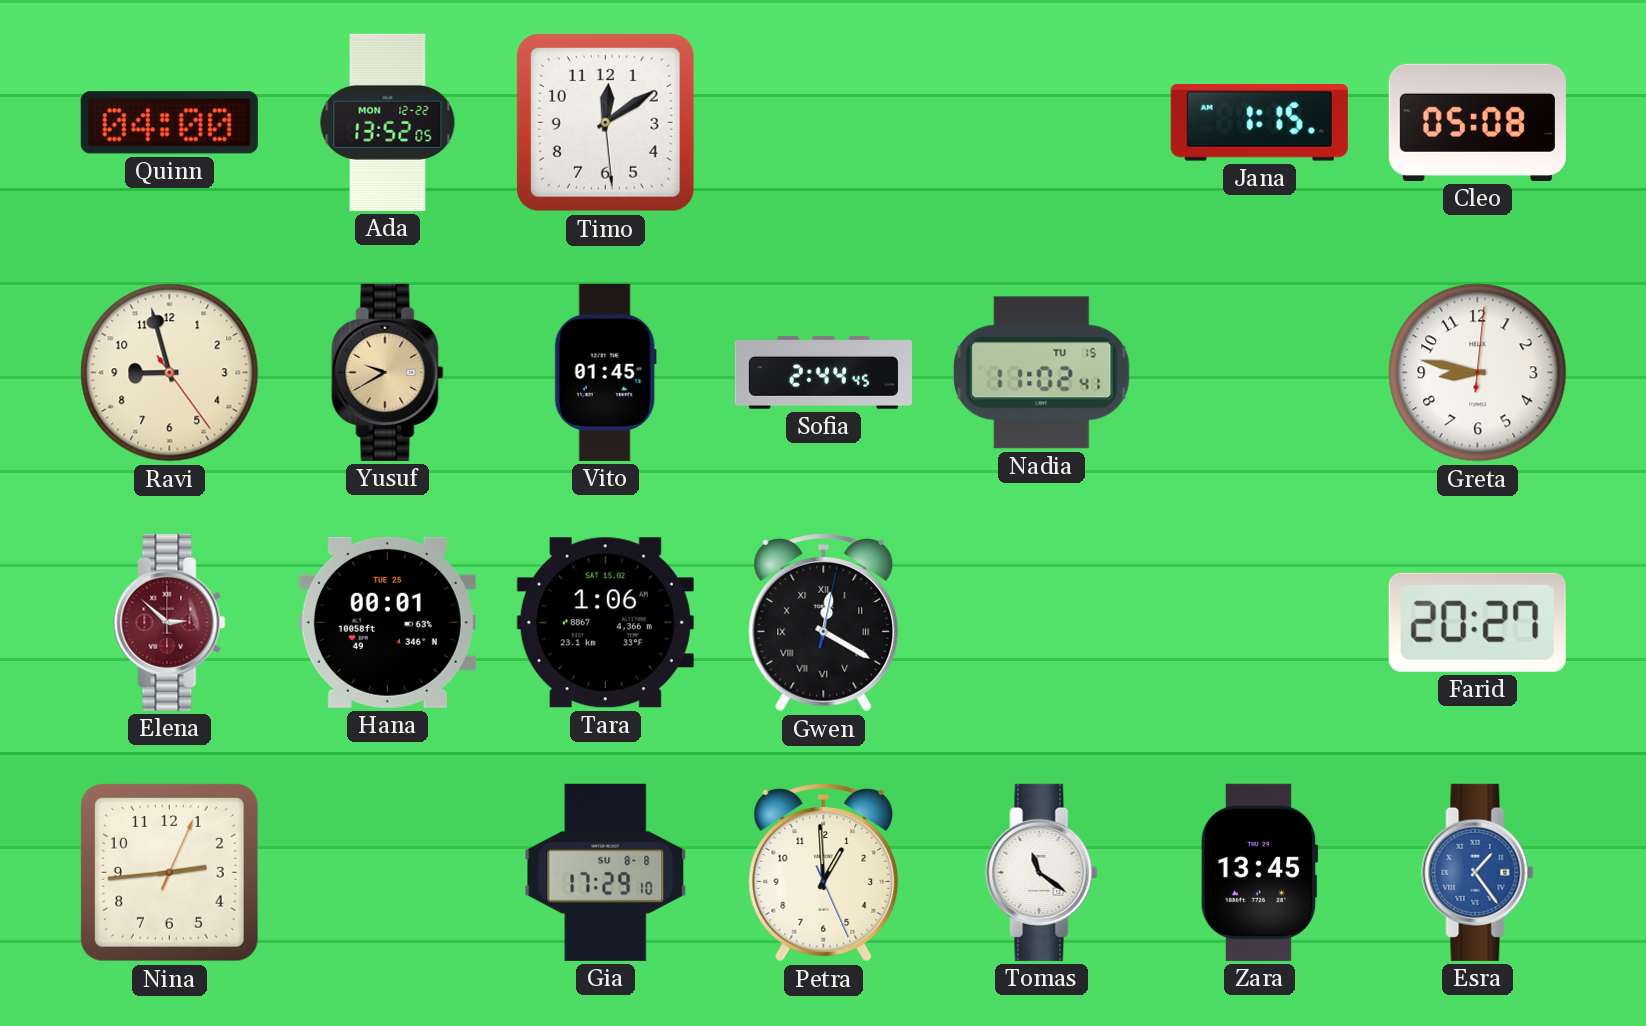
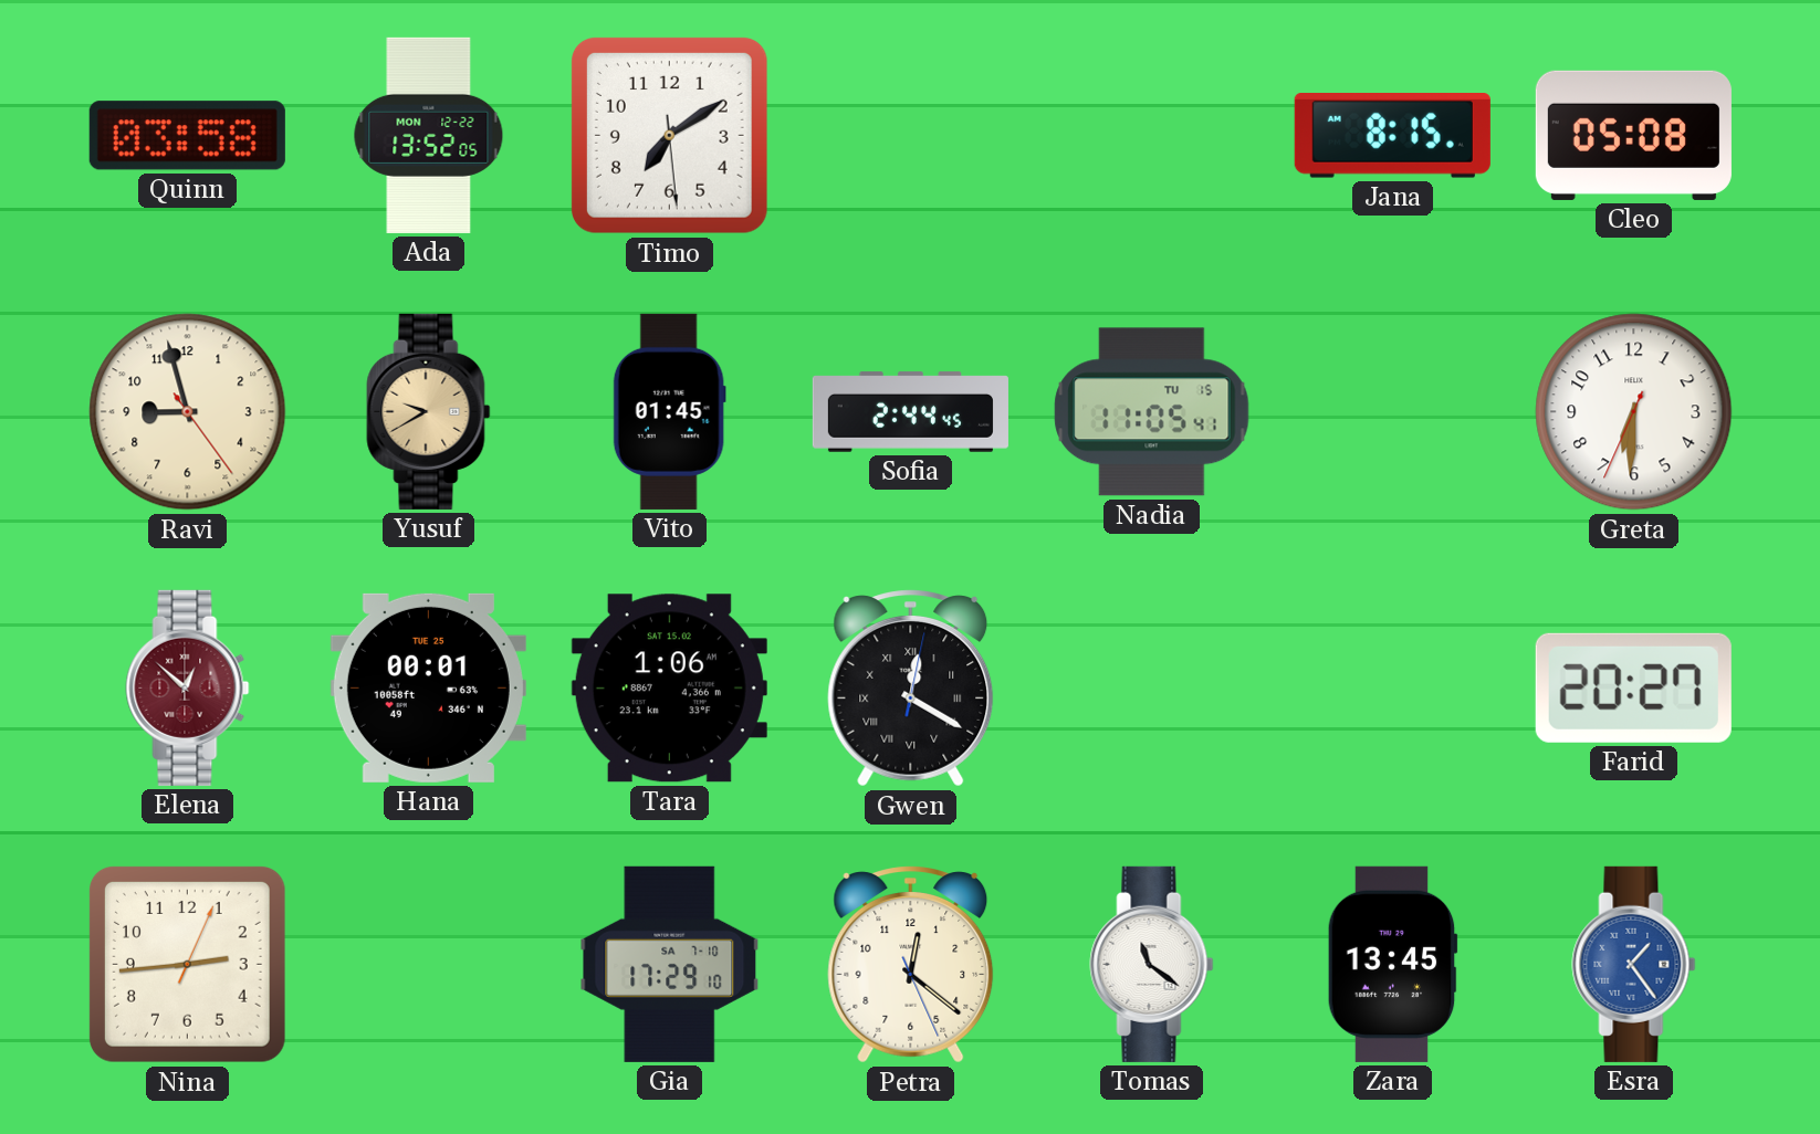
Quinn: 04:00 -> 03:58
Timo: 12:09 -> 7:09
Jana: 1:15 -> 8:15
Nadia: 11:02 -> 11:05
Greta: 8:47 -> 6:30
Elena: 2:52 -> 12:52
Gia date: SU 8-8 -> SA 7-10
Petra: 12:59 -> 12:21
